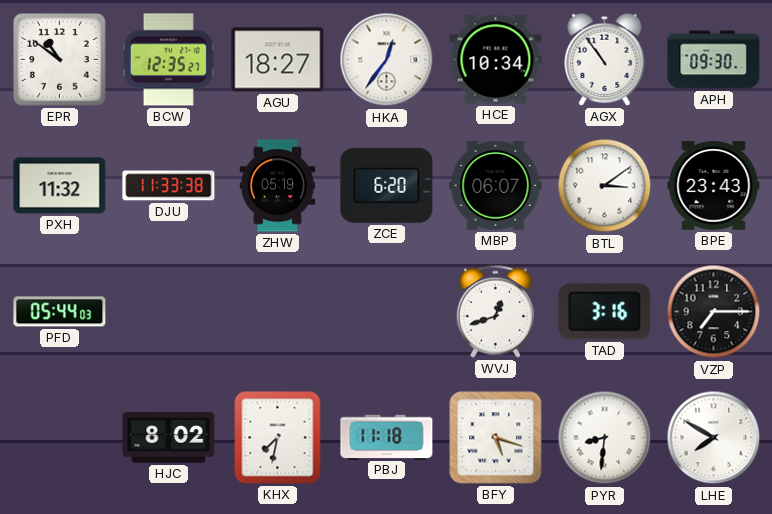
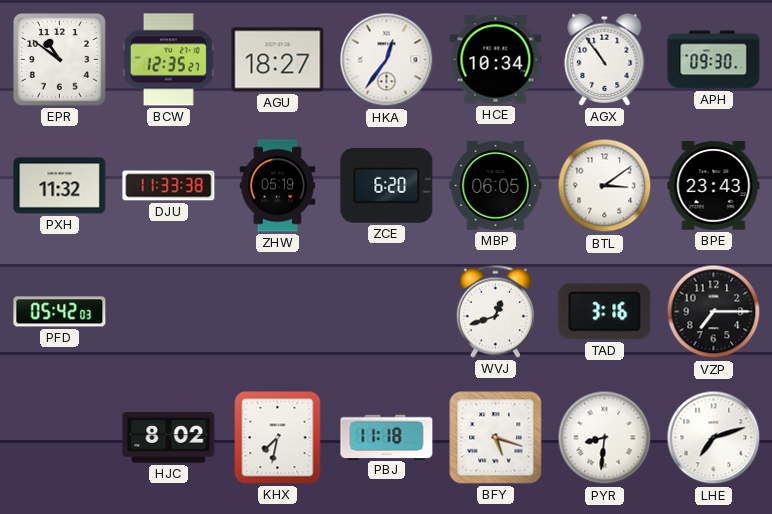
MBP: 06:07 -> 06:05
PFD: 05:44 -> 05:42
LHE: 7:50 -> 7:12
